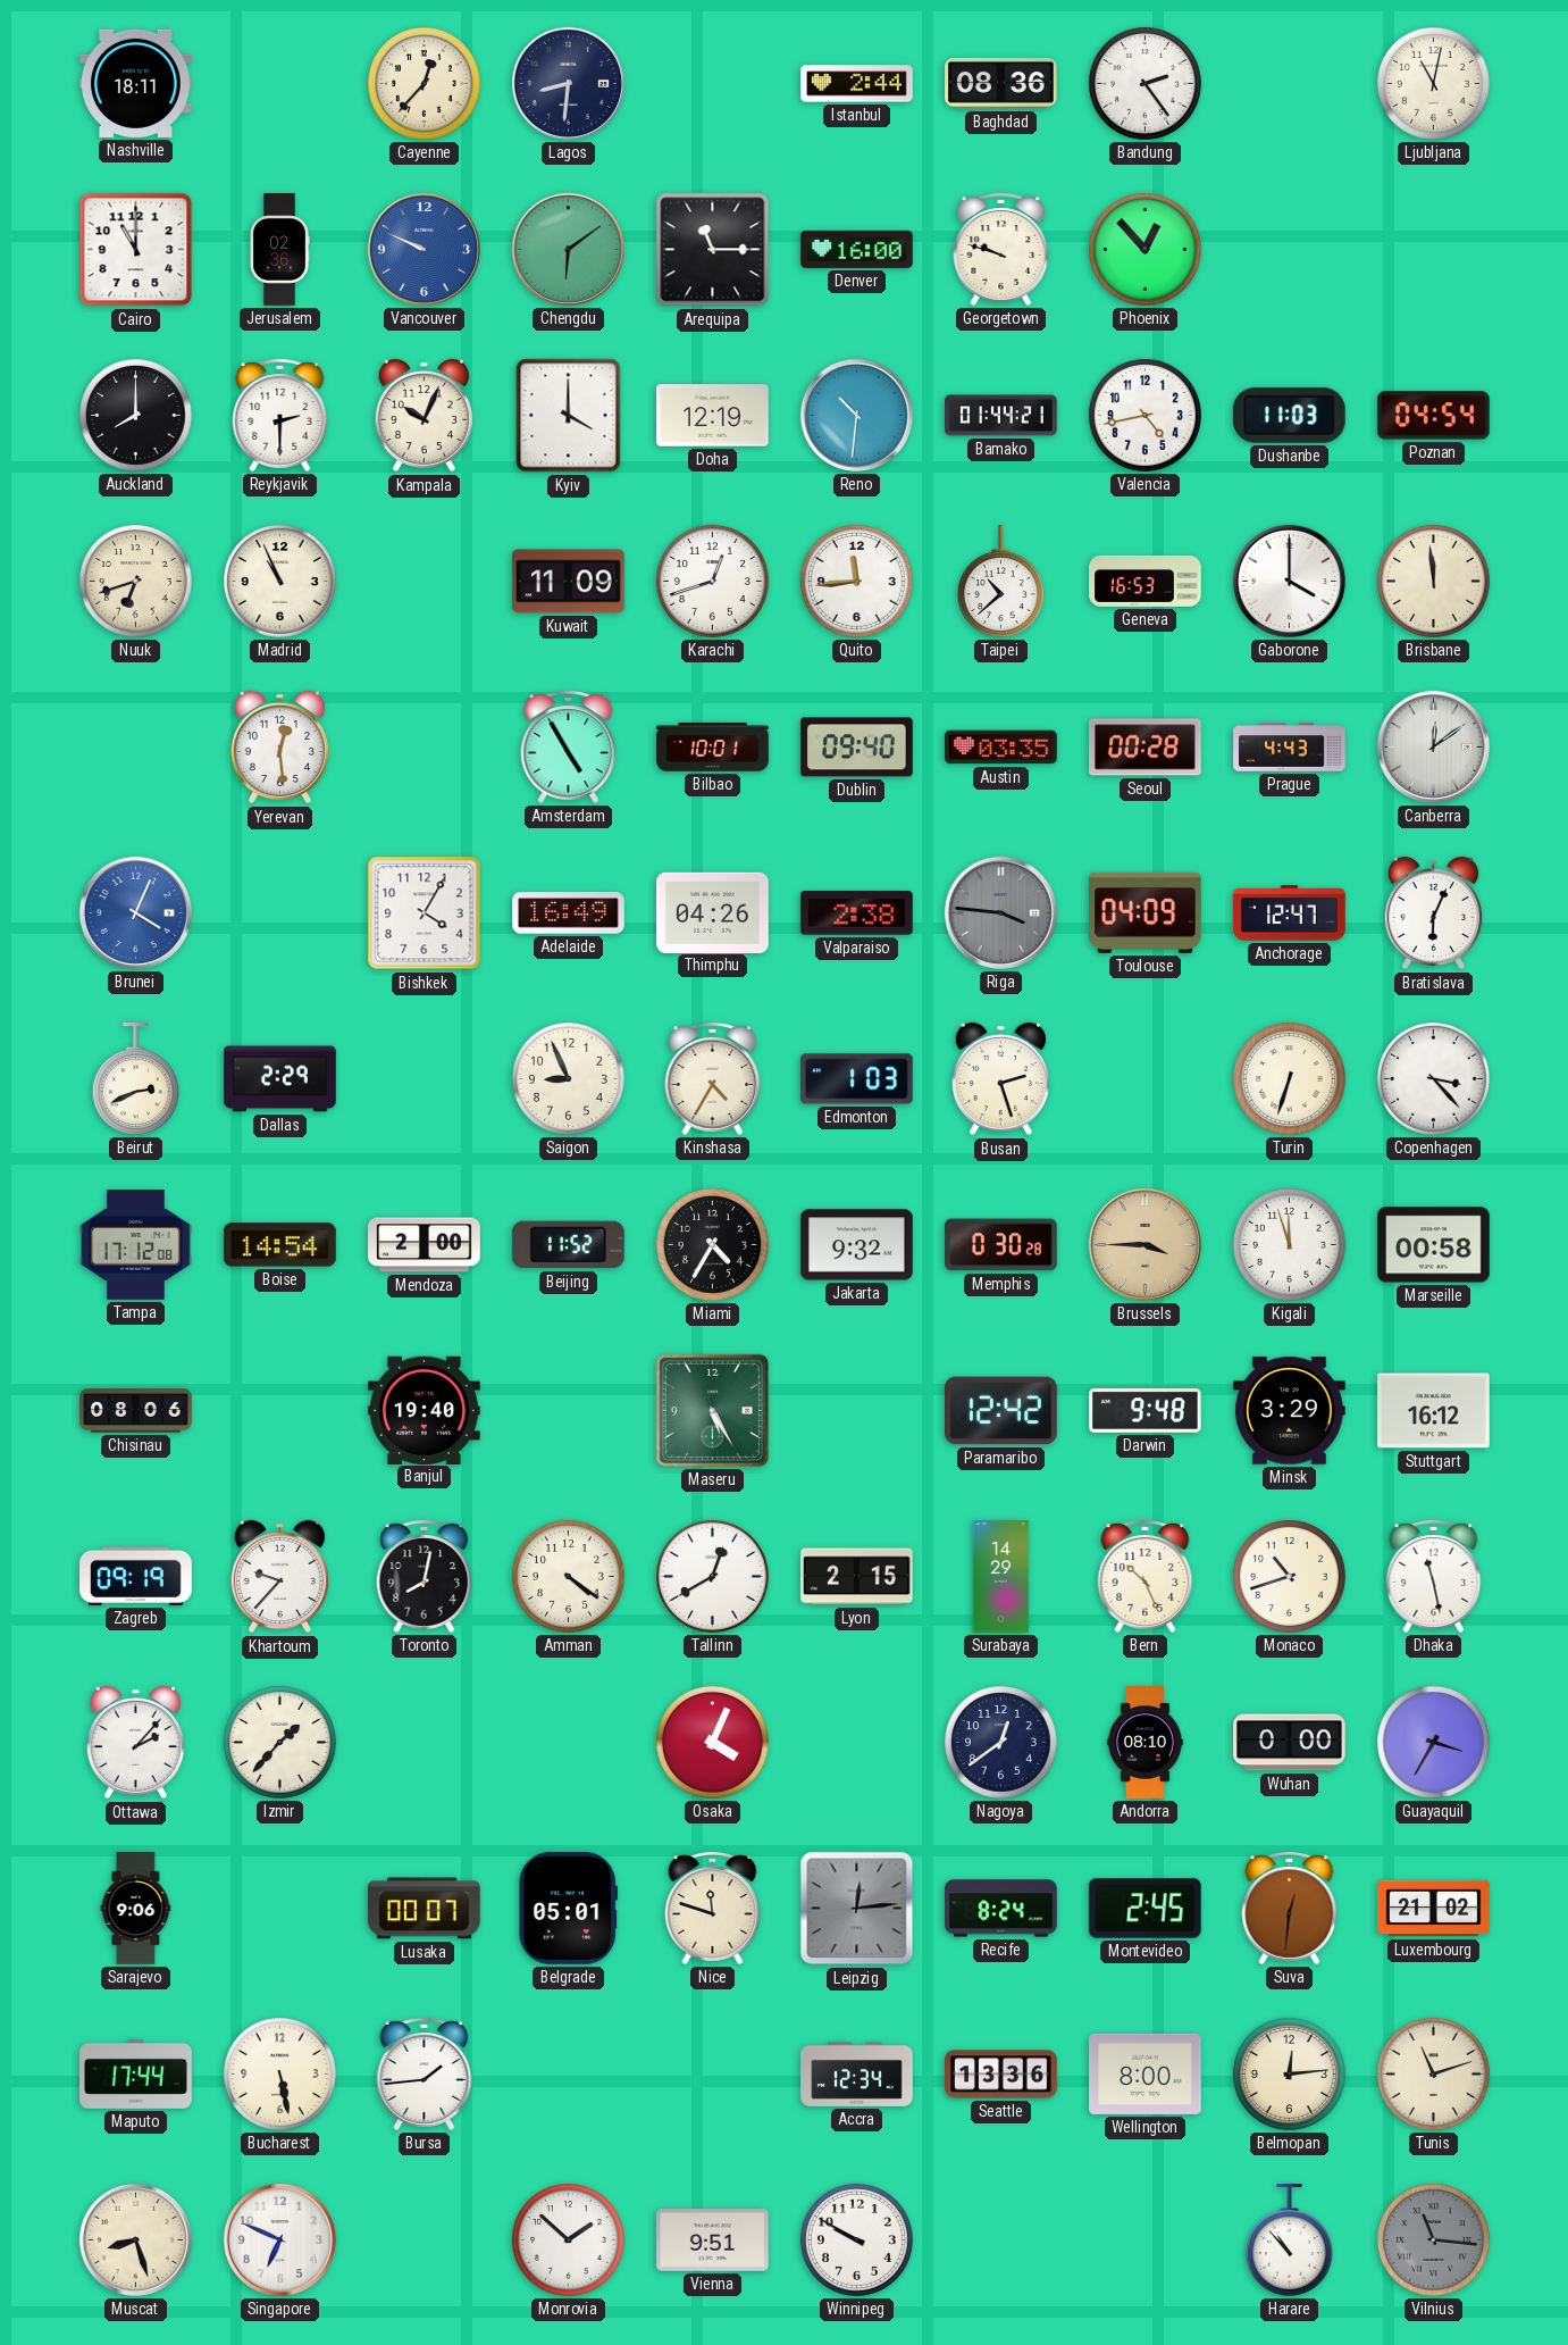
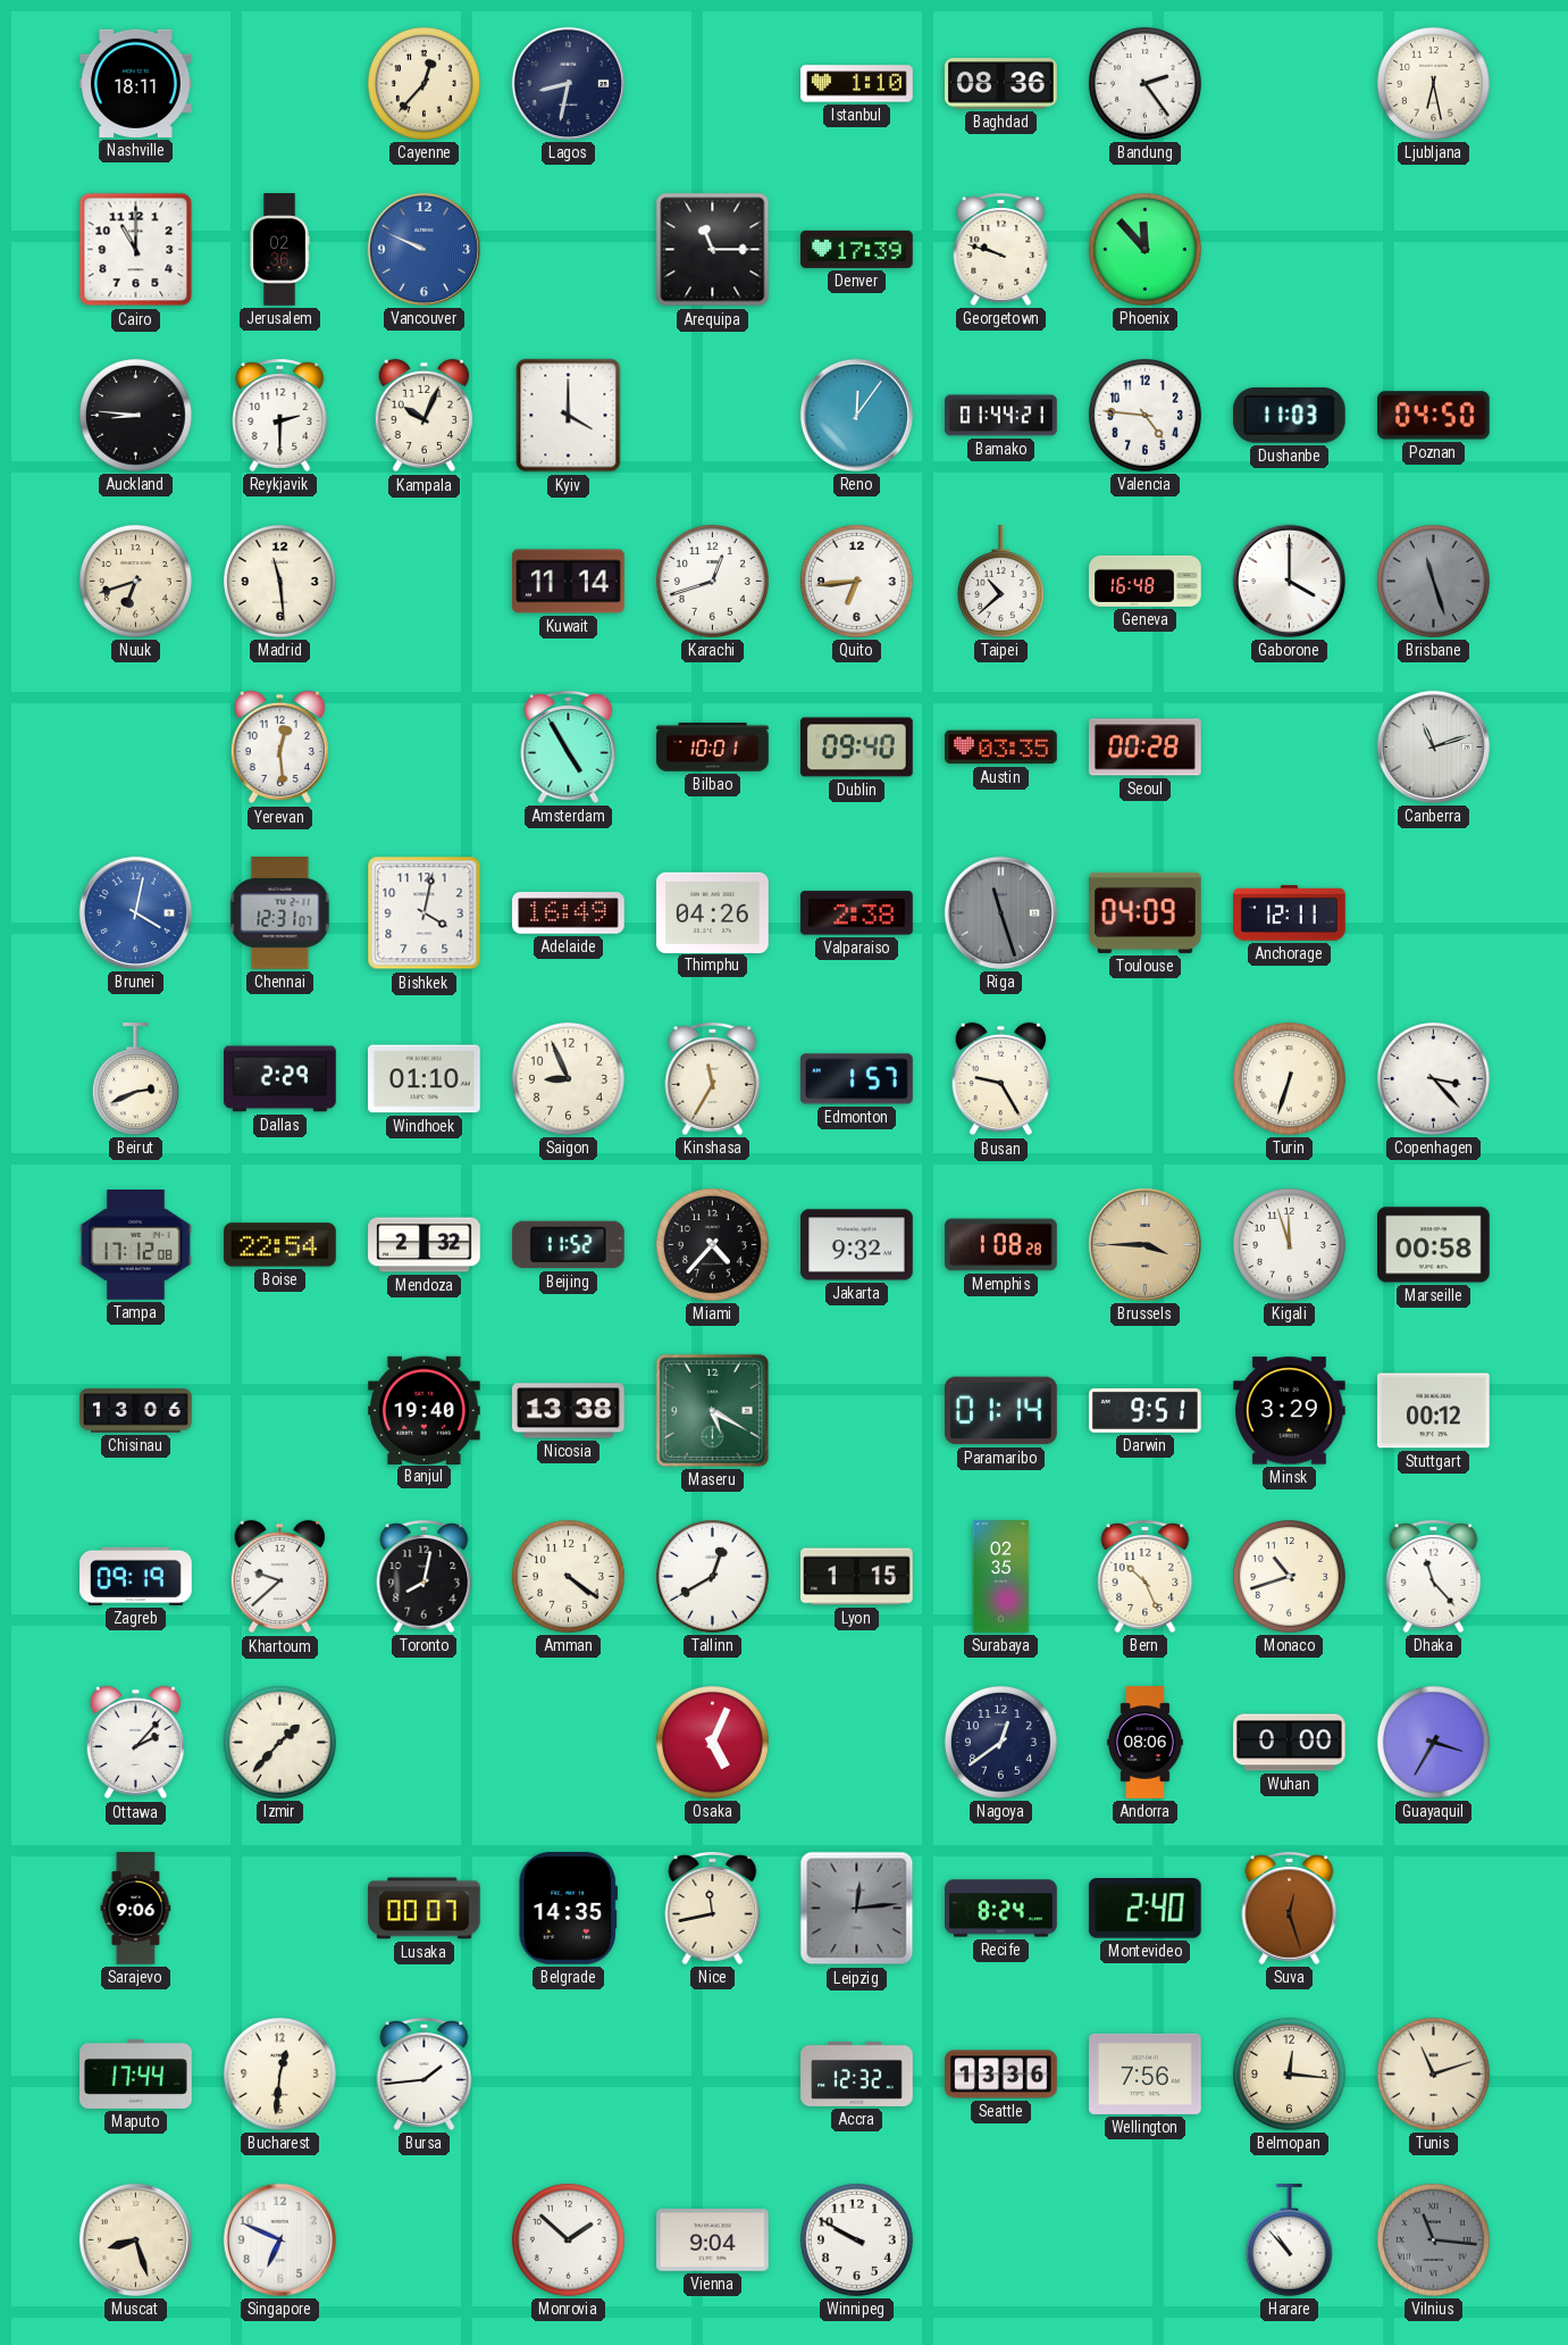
Lagos: 8:31 -> 8:32
Istanbul: 2:44 -> 1:10
Ljubljana: 11:02 -> 6:28
Chengdu: 6:09 -> none
Denver: 16:00 -> 17:39
Phoenix: 12:53 -> 11:53
Auckland: 8:00 -> 8:46
Doha: 12:19 -> none
Reno: 10:31 -> 12:06
Valencia: 4:43 -> 4:46
Poznan: 04:54 -> 04:50
Madrid: 10:56 -> 11:29
Kuwait: 11:09 -> 11:14
Quito: 11:44 -> 6:44
Geneva: 16:53 -> 16:48
Brisbane: 11:59 -> 11:27
Brisbane dial: cream -> grey
Prague: 4:43 -> none
Canberra: 12:09 -> 11:12
Brunei: 4:04 -> 4:02
Chennai: none -> 12:31
Bishkek: 4:05 -> 4:02
Riga: 3:46 -> 11:27
Anchorage: 12:47 -> 12:11
Bratislava: 6:04 -> none
Windhoek: none -> 01:10
Kinshasa: 4:35 -> 11:35
Edmonton: 1:03 -> 1:57
Busan: 2:27 -> 9:25
Boise: 14:54 -> 22:54
Mendoza: 2:00 -> 2:32
Miami: 4:35 -> 4:37
Memphis: 0:30 -> 1:08
Chisinau: 08:06 -> 13:06
Nicosia: none -> 13:38
Maseru: 5:25 -> 5:20
Paramaribo: 12:42 -> 01:14
Darwin: 9:48 -> 9:51
Stuttgart: 16:12 -> 00:12
Khartoum: 9:37 -> 9:38
Lyon: 2:15 -> 1:15
Surabaya: 14:29 -> 02:35
Dhaka: 11:28 -> 11:23
Osaka: 4:04 -> 5:04
Andorra: 08:10 -> 08:06
Belgrade: 05:01 -> 14:35
Nice: 11:48 -> 11:43
Montevideo: 2:45 -> 2:40
Suva: 12:31 -> 12:27
Luxembourg: 21:02 -> none
Bucharest: 5:28 -> 12:31
Accra: 12:34 -> 12:32
Wellington: 8:00 -> 7:56
Belmopan: 12:14 -> 12:16
Vienna: 9:51 -> 9:04
